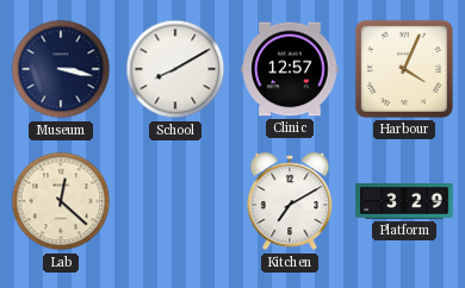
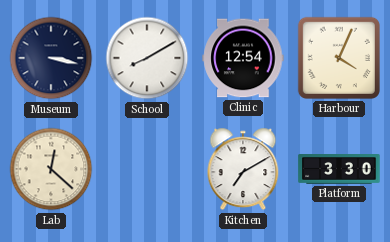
Clinic: 12:57 -> 12:54
Platform: 3:29 -> 3:30
